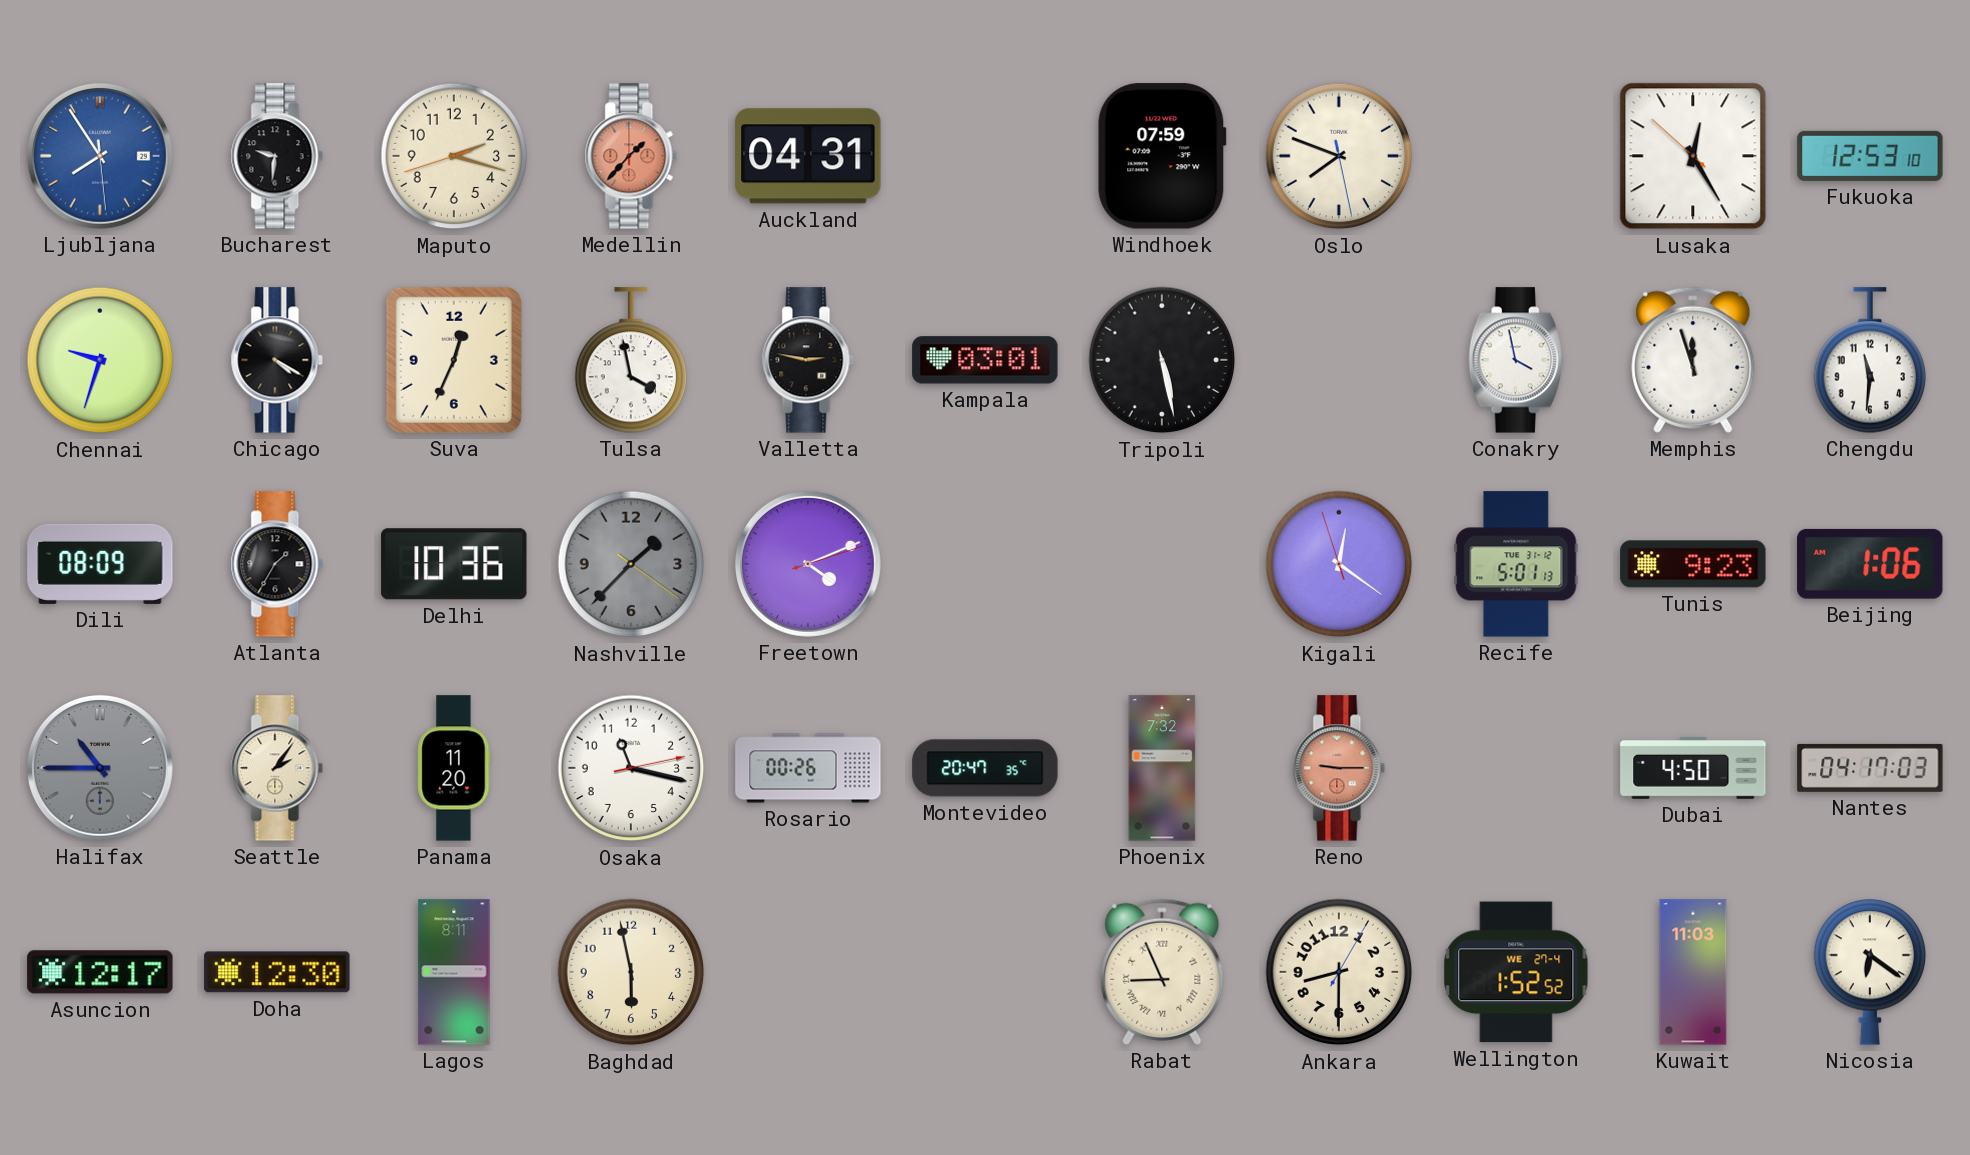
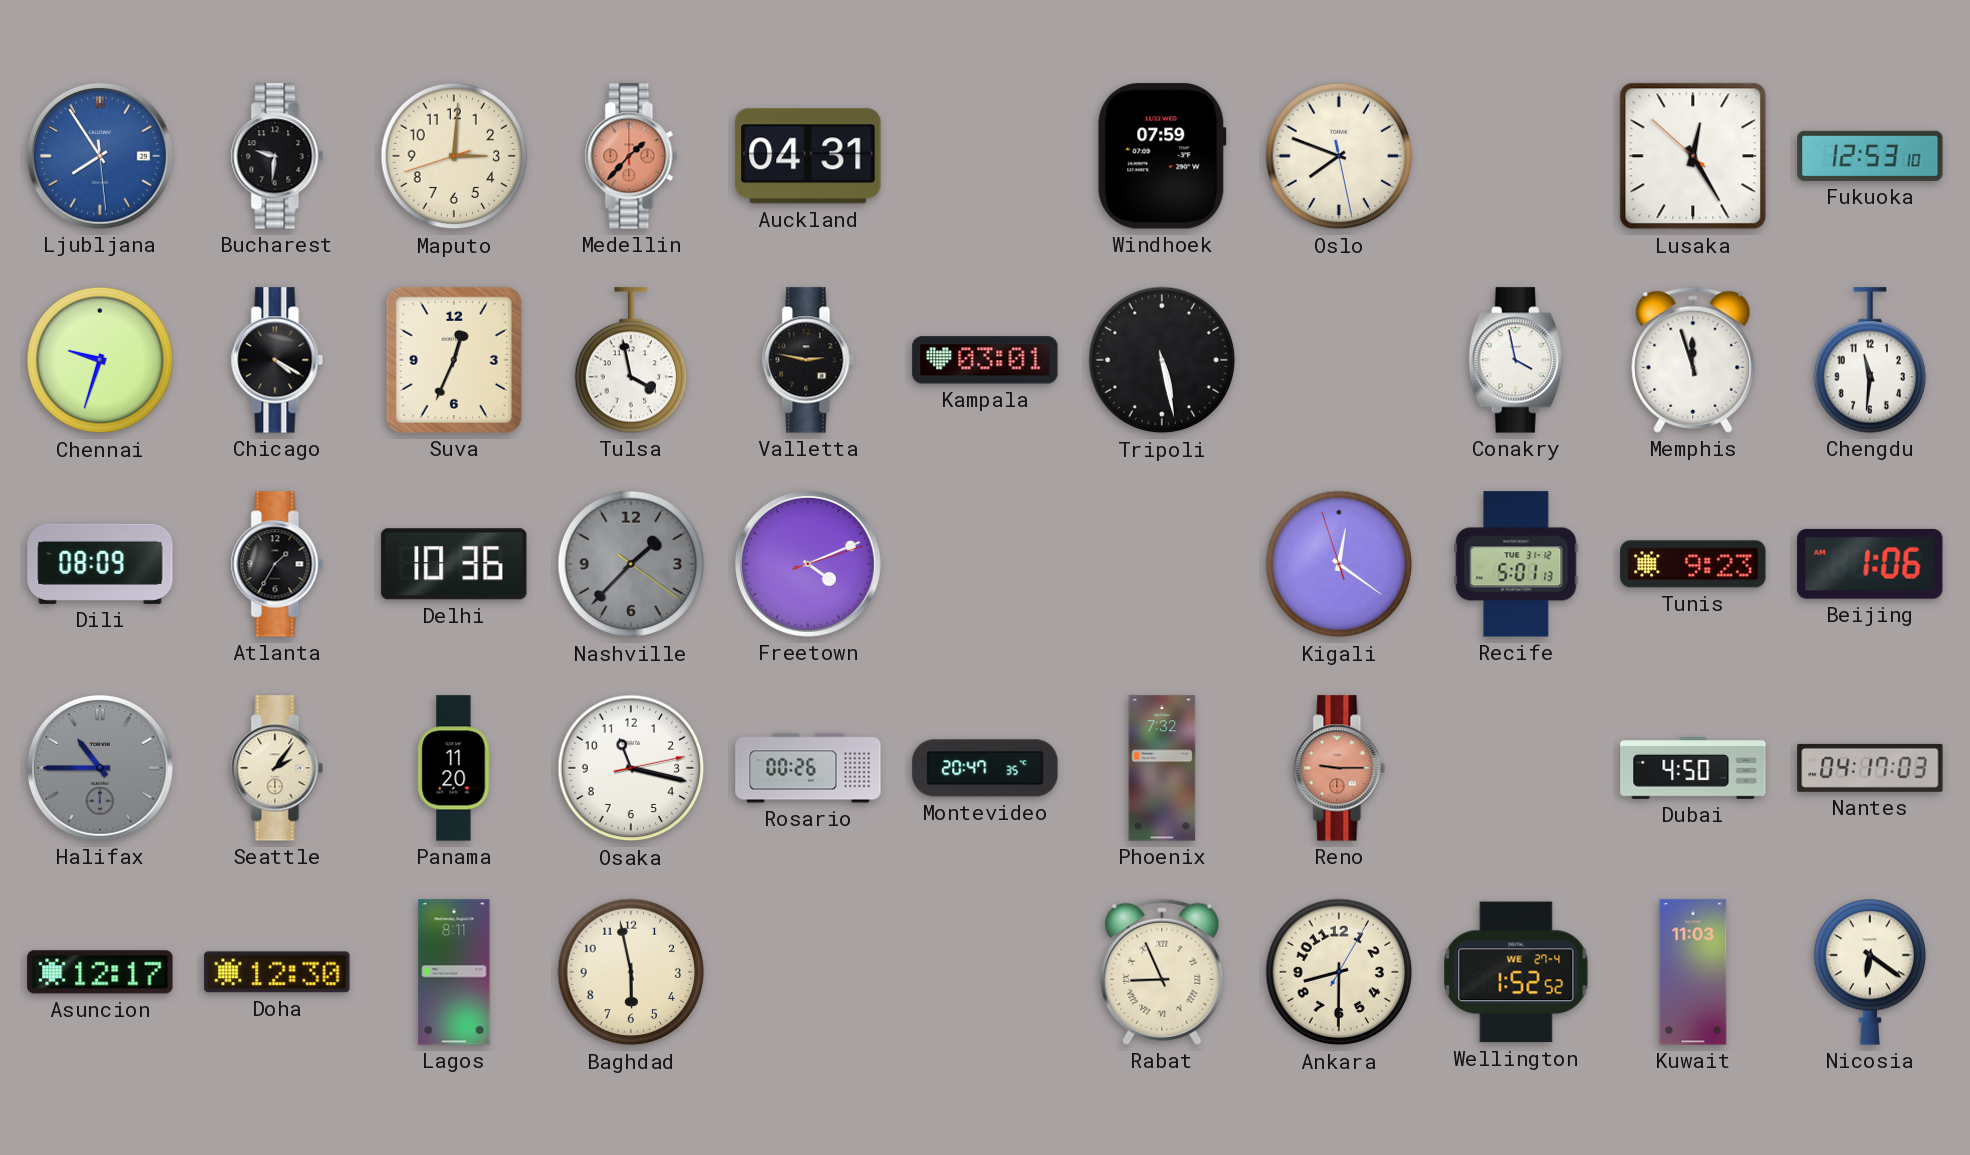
Maputo: 2:17 -> 3:00
